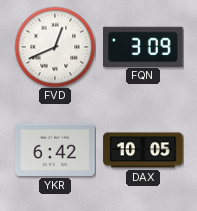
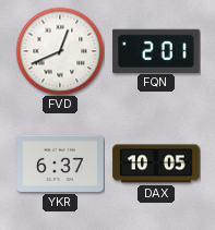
FQN: 3:09 -> 2:01
YKR: 6:42 -> 6:37
